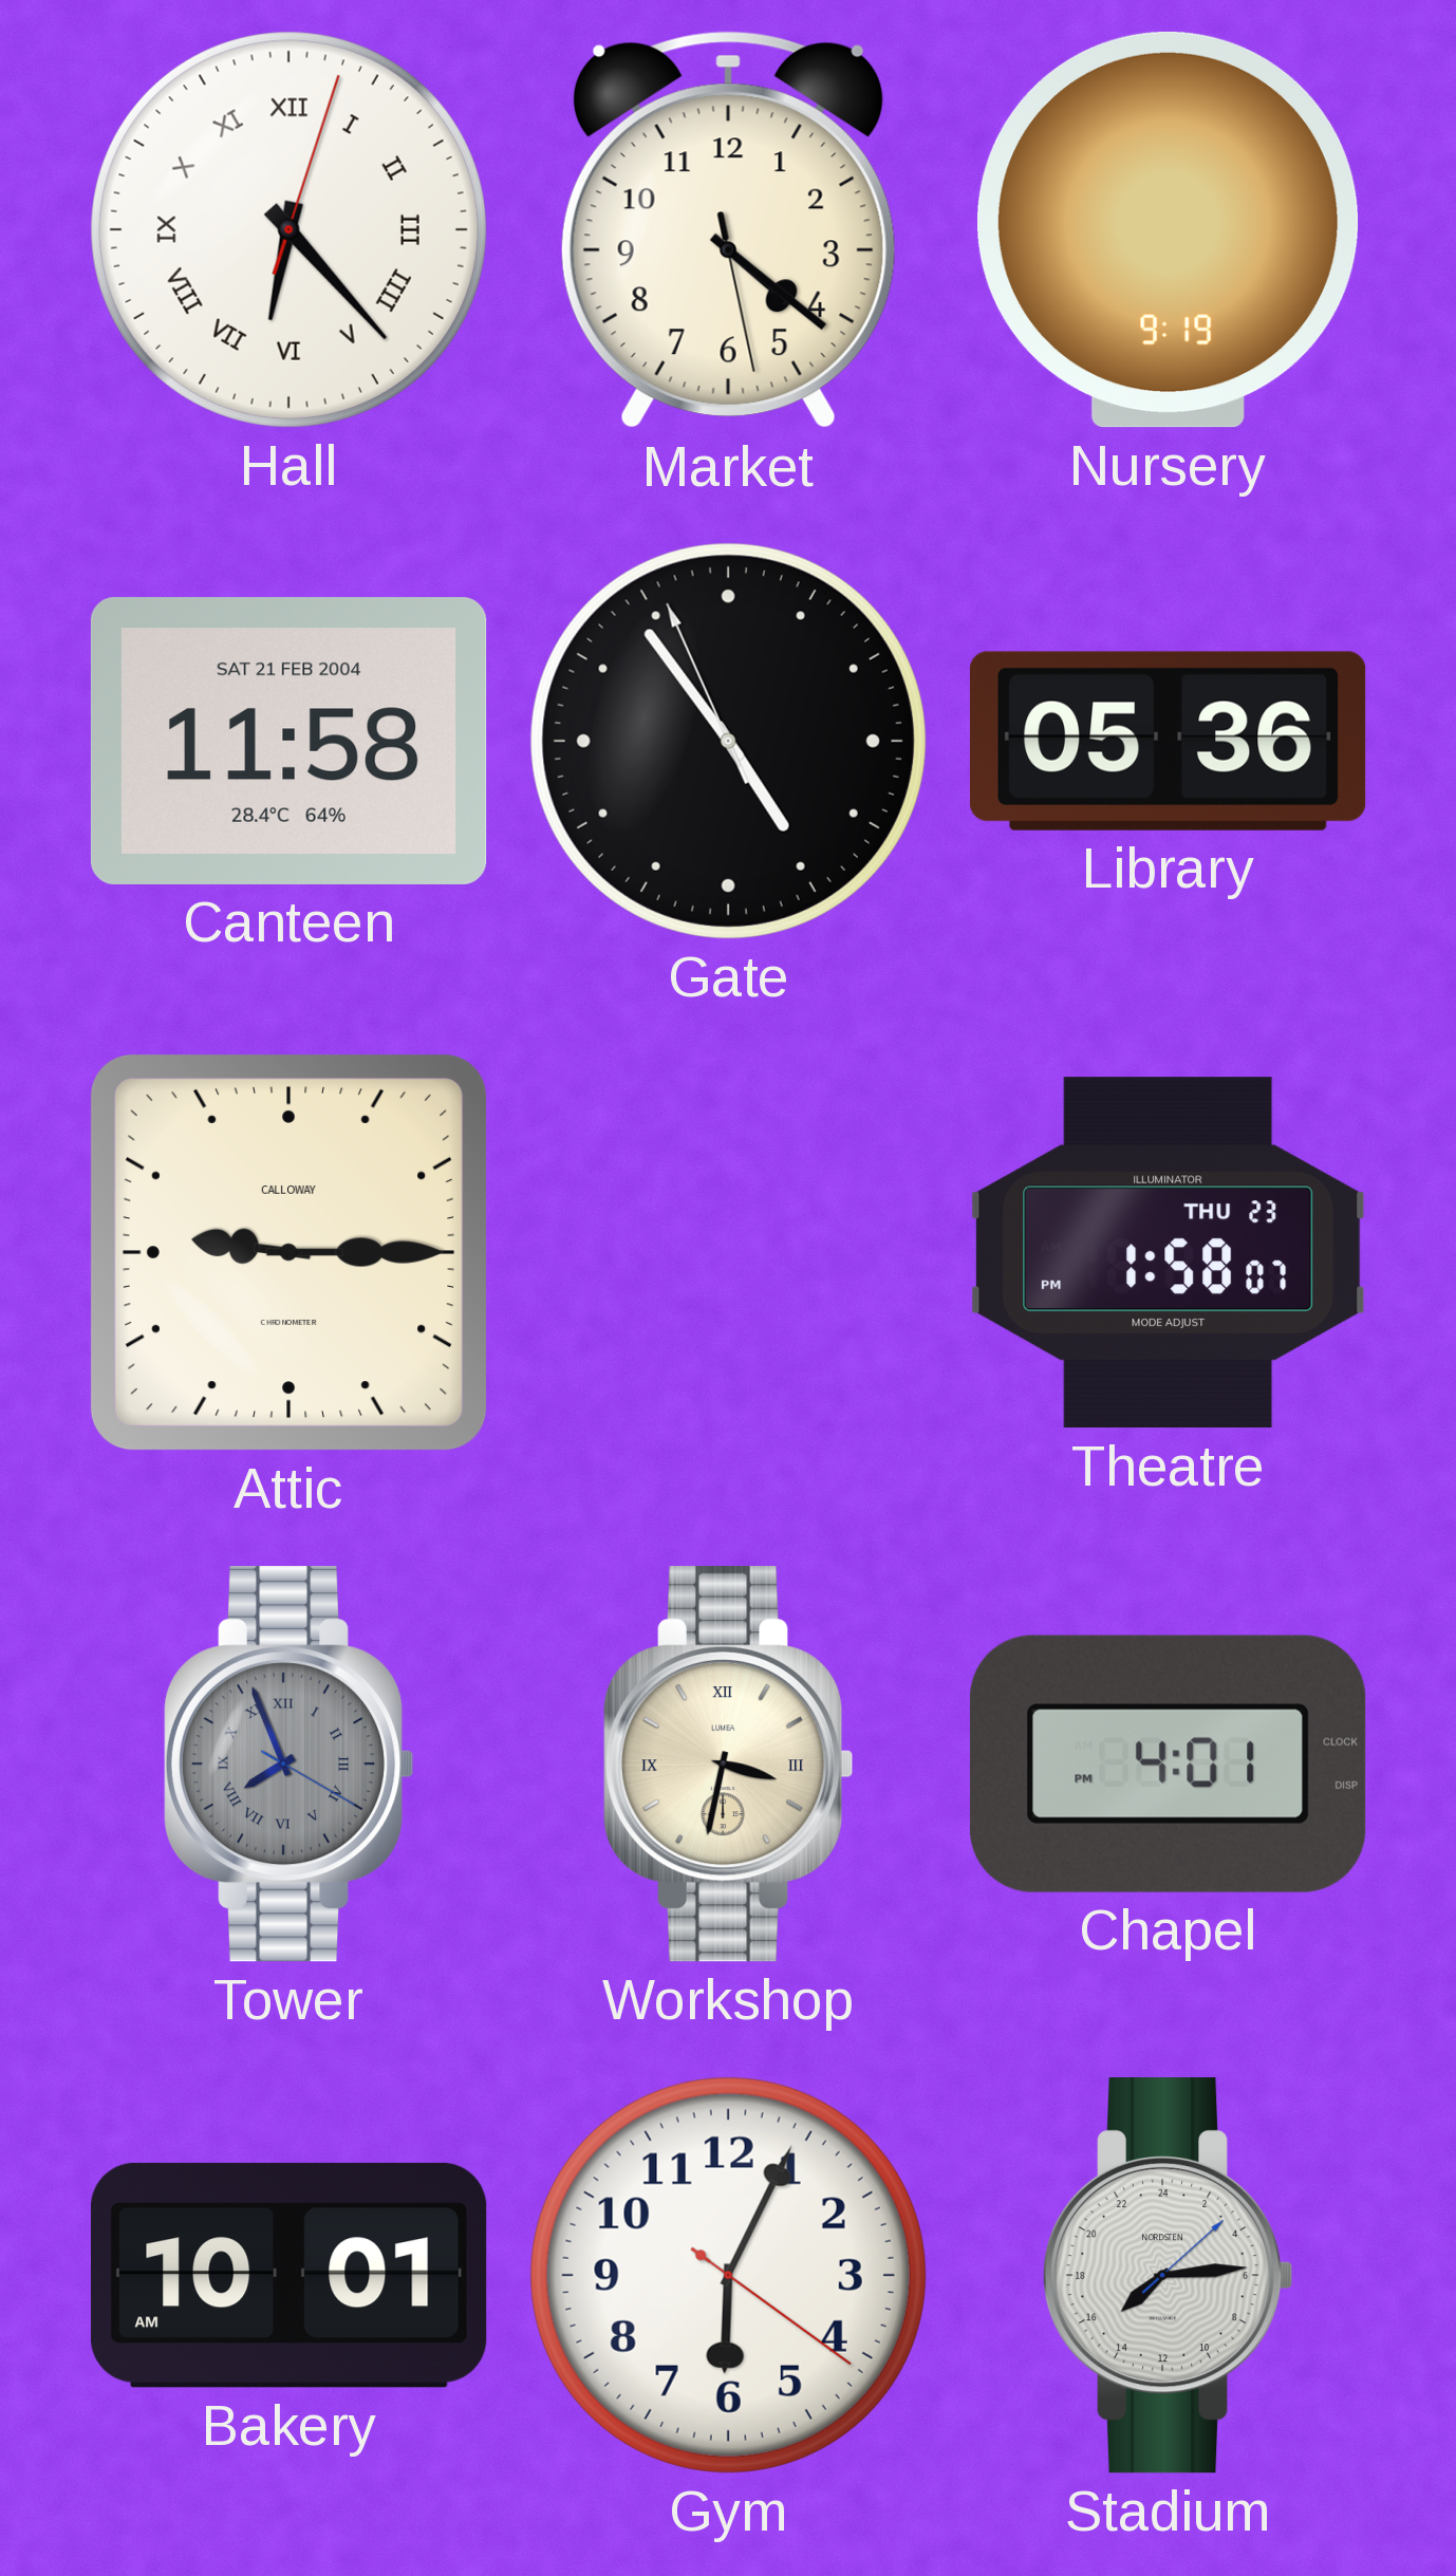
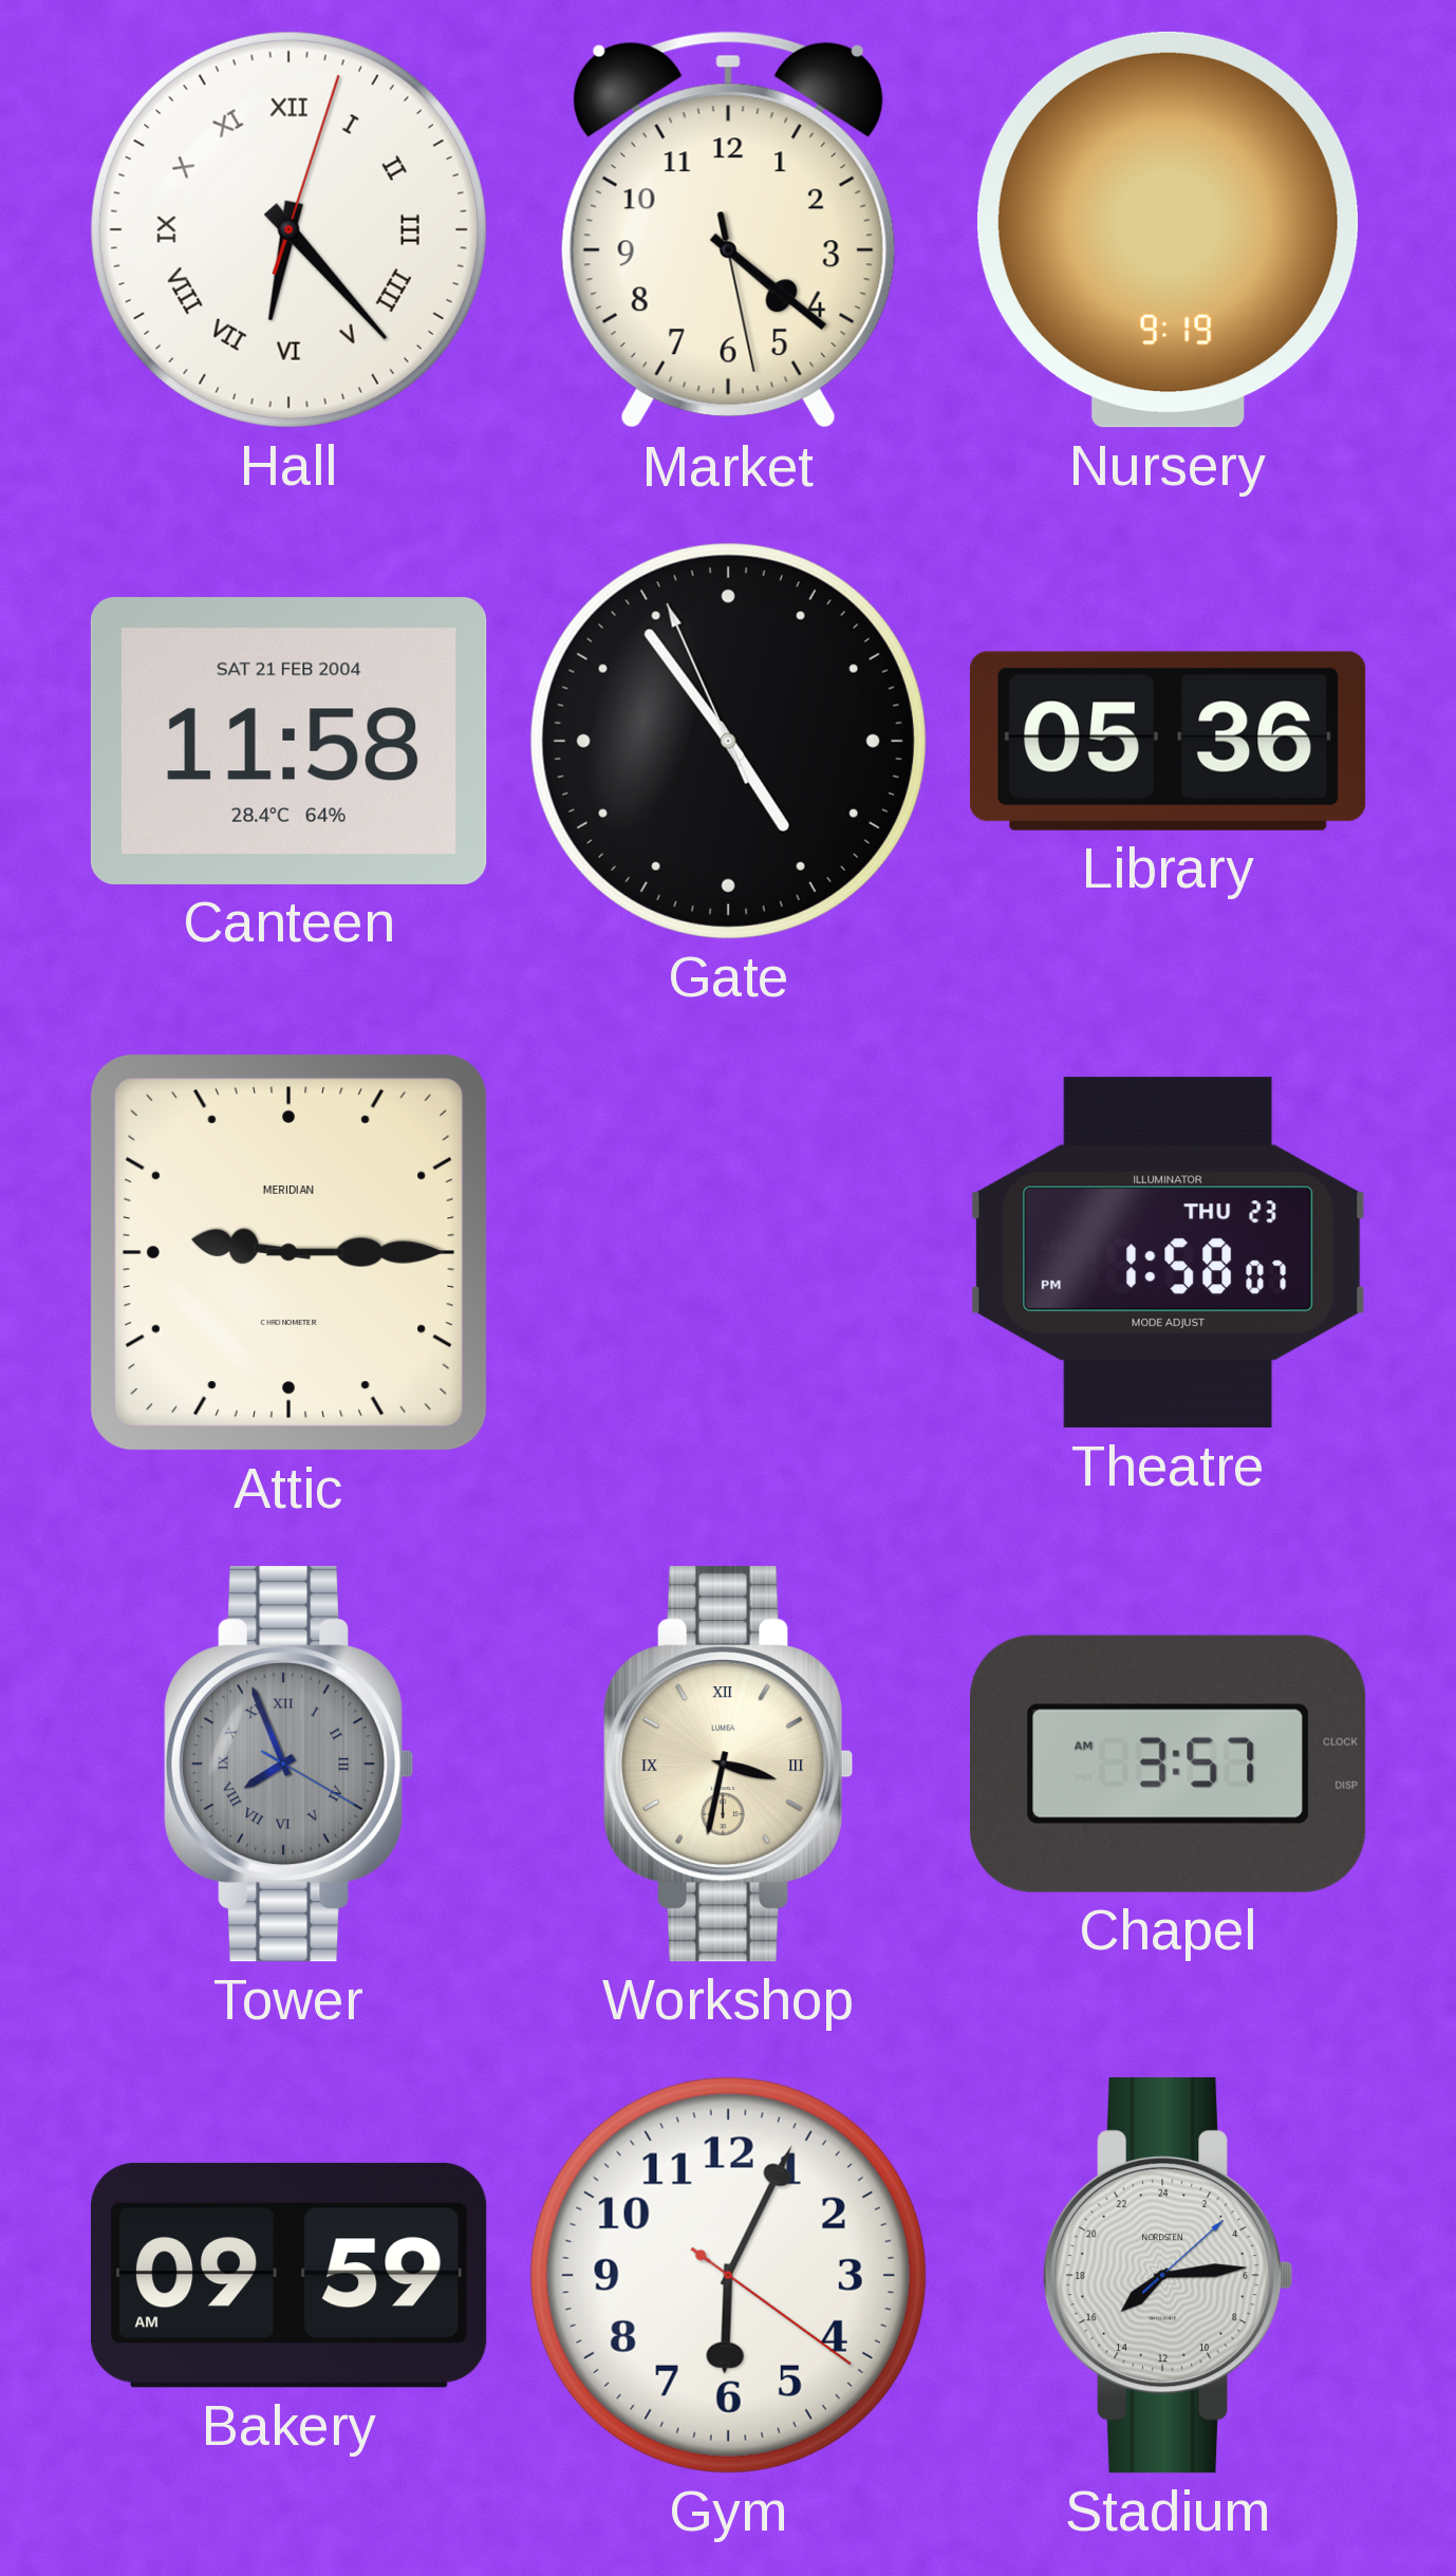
Attic brand: CALLOWAY -> MERIDIAN
Chapel: 4:01 -> 3:57
Bakery: 10:01 -> 09:59
